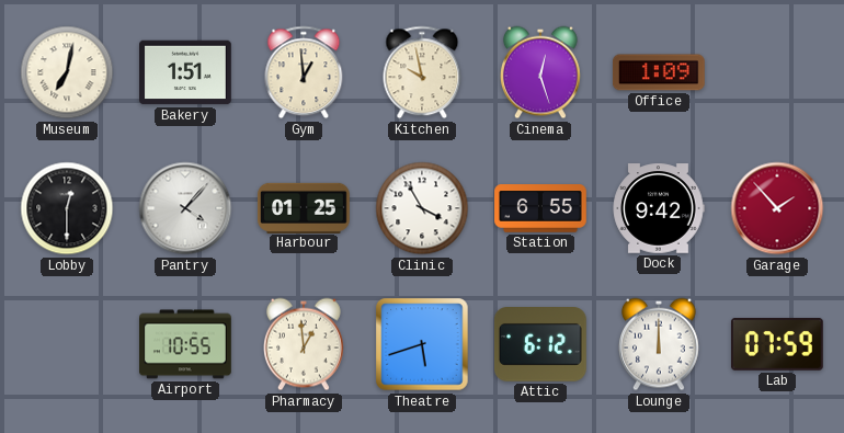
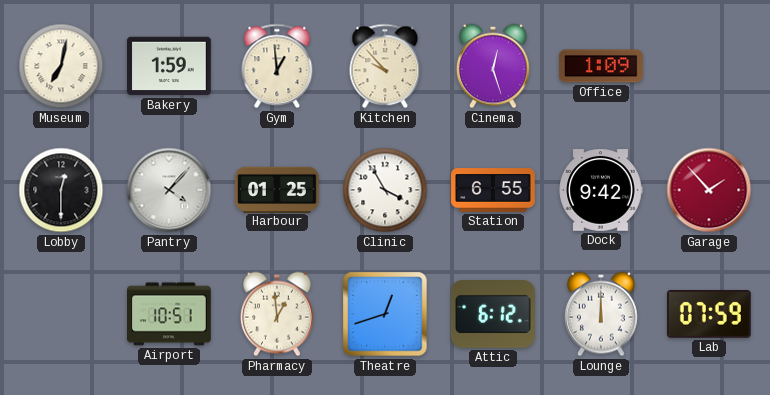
Bakery: 1:51 -> 1:59
Kitchen: 9:58 -> 9:53
Airport: 10:55 -> 10:51
Theatre: 5:42 -> 12:42
